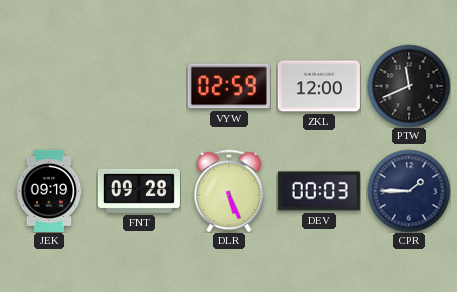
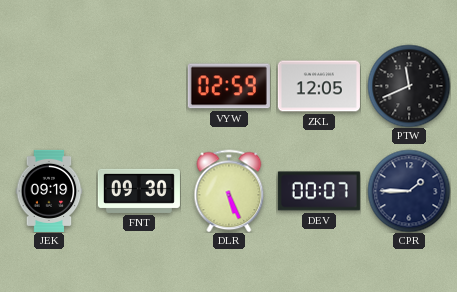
ZKL: 12:00 -> 12:05
FNT: 09:28 -> 09:30
DEV: 00:03 -> 00:07
